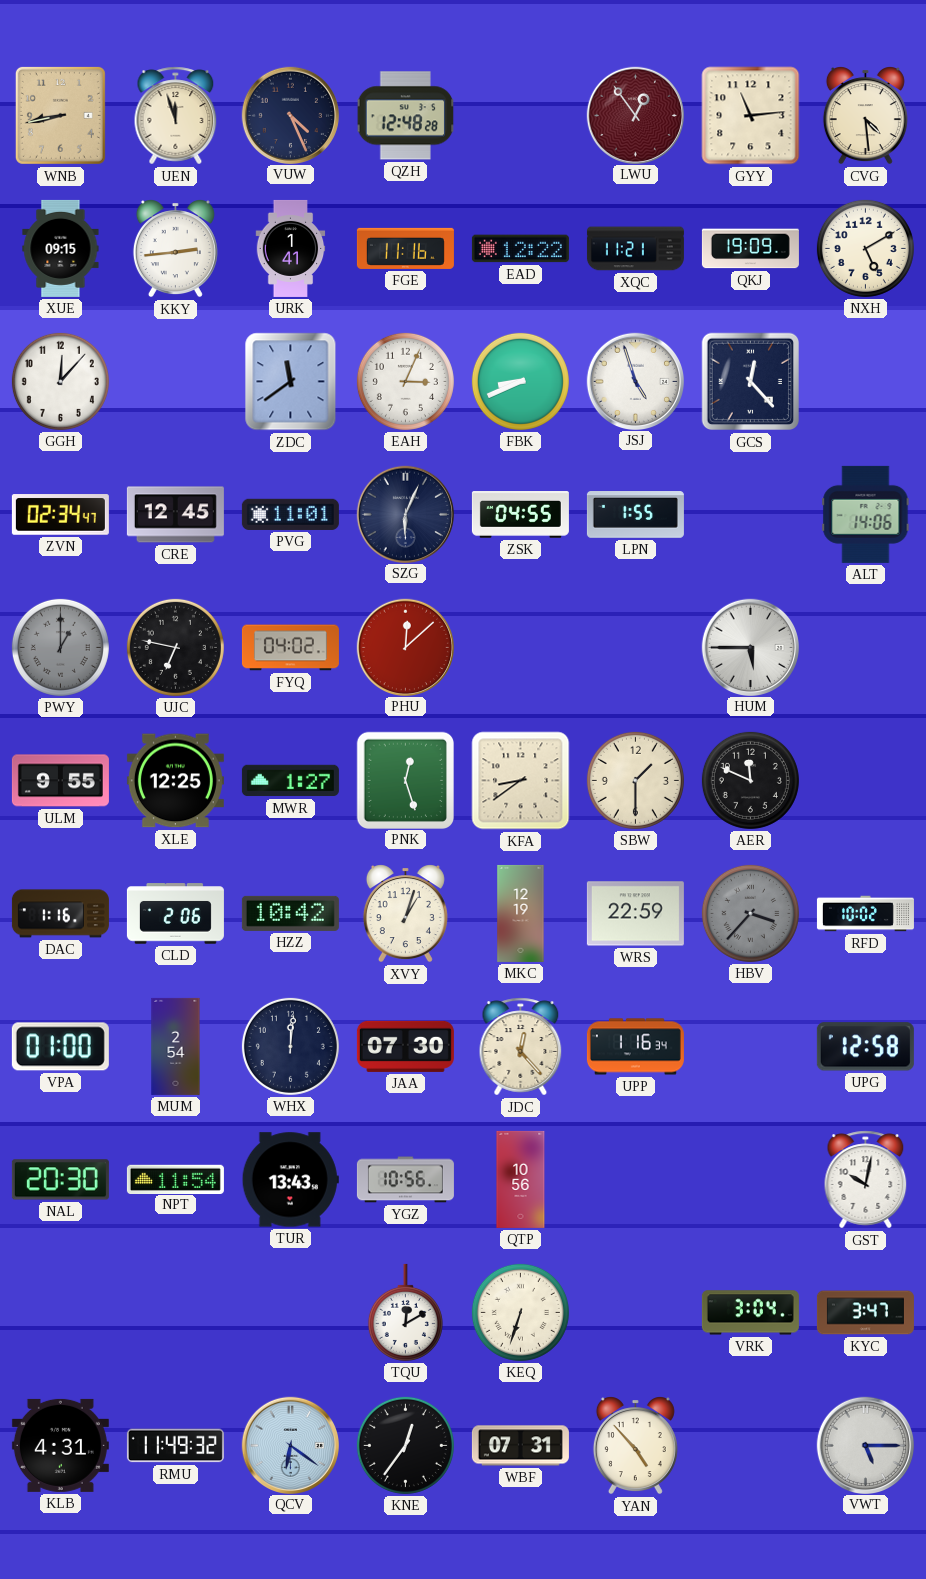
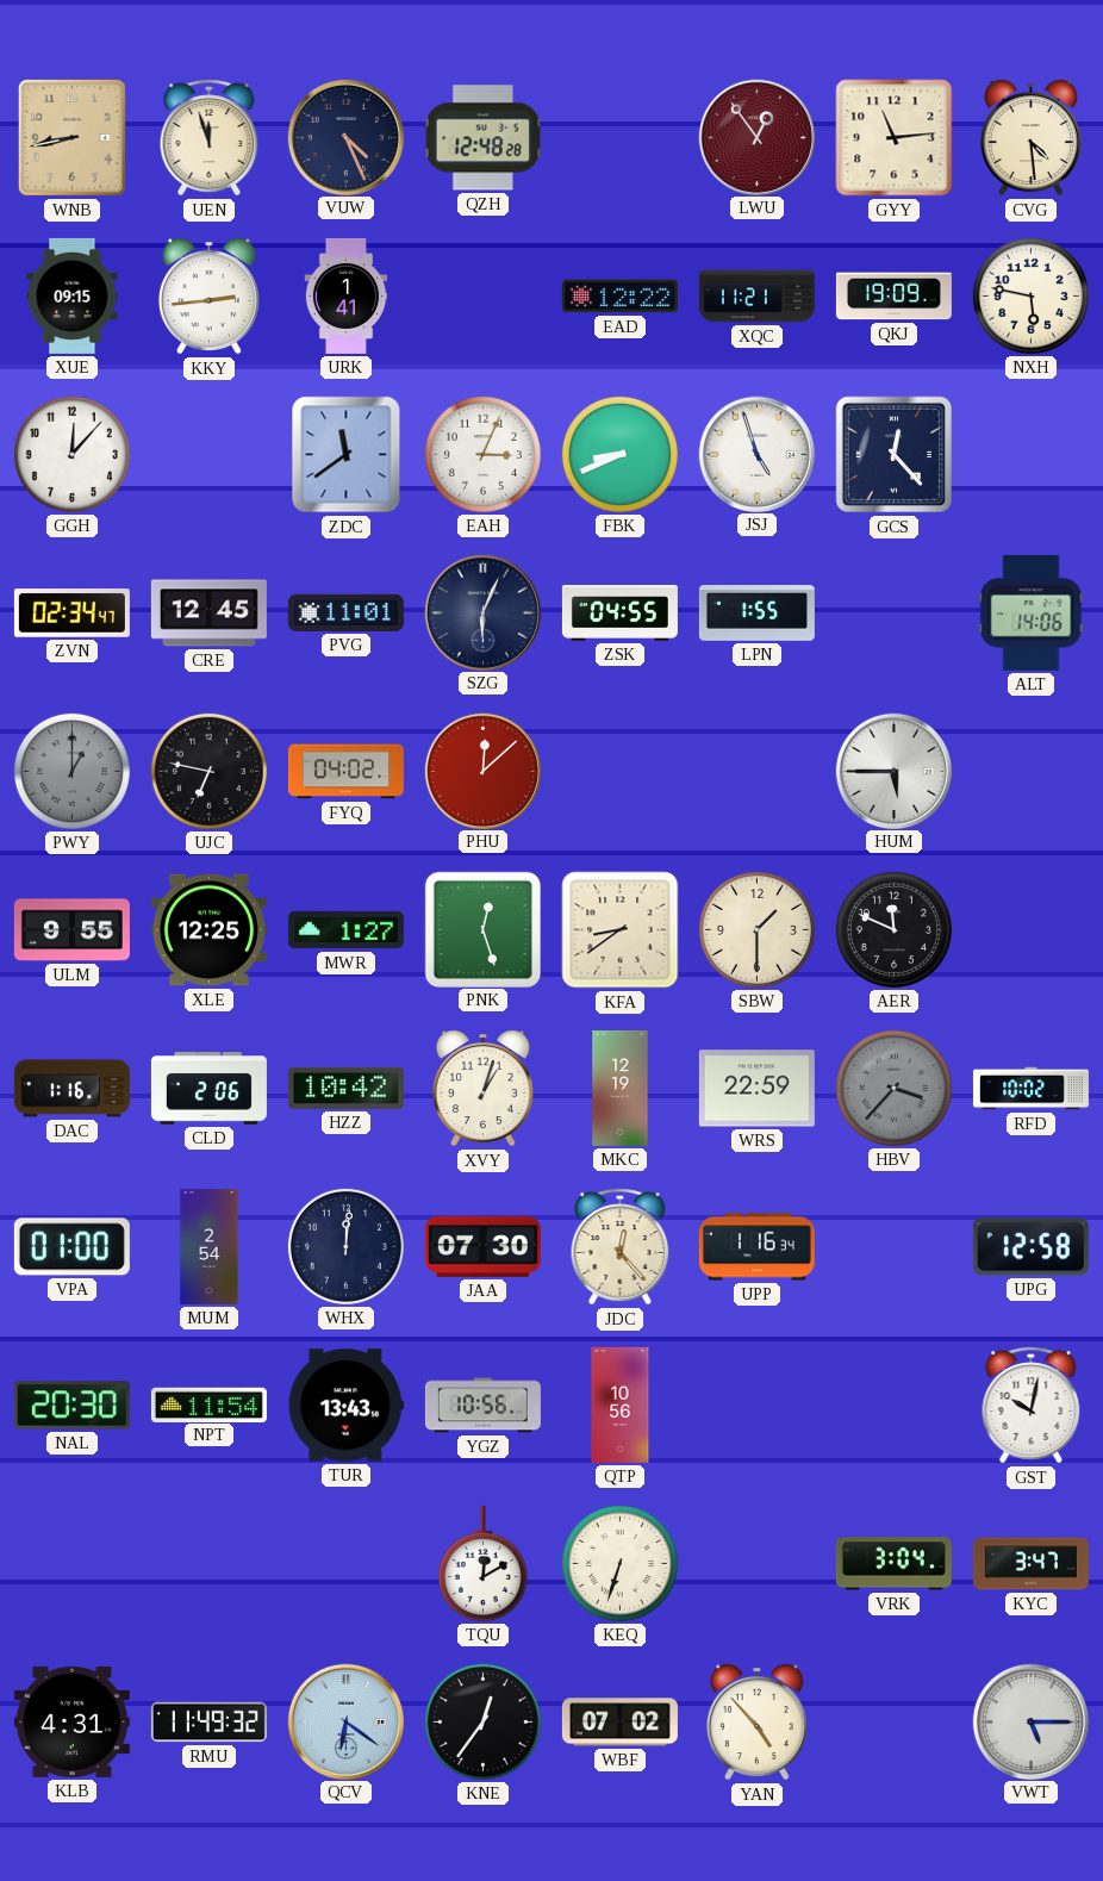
FGE: 11:16 -> none
NXH: 5:10 -> 5:47
WBF: 07:31 -> 07:02
